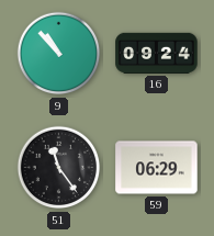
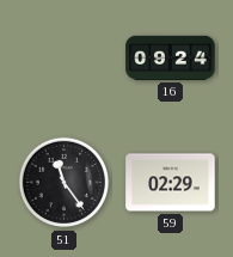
9: 10:53 -> none
59: 06:29 -> 02:29
